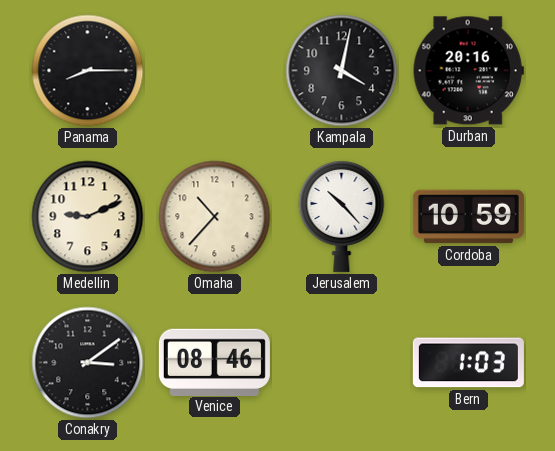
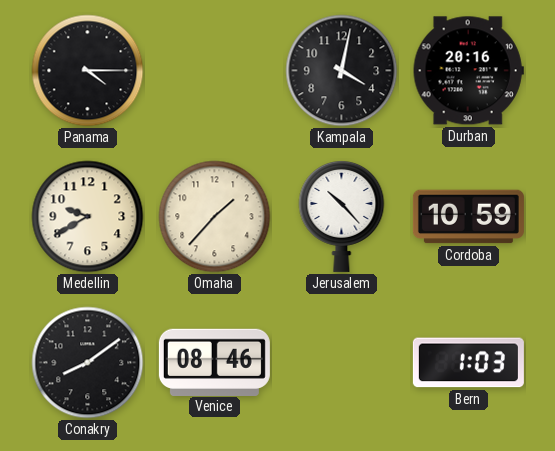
Panama: 8:15 -> 4:15
Medellin: 9:11 -> 9:40
Omaha: 10:37 -> 1:37
Conakry: 3:09 -> 8:09
